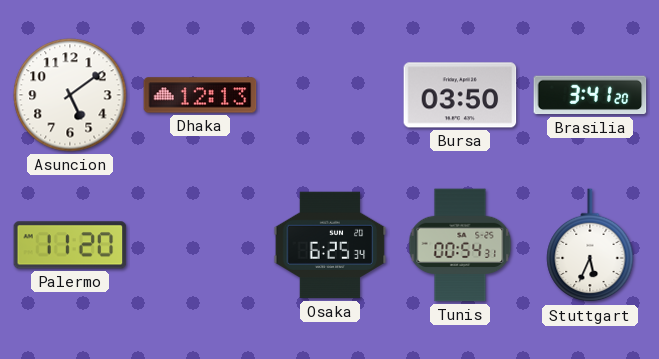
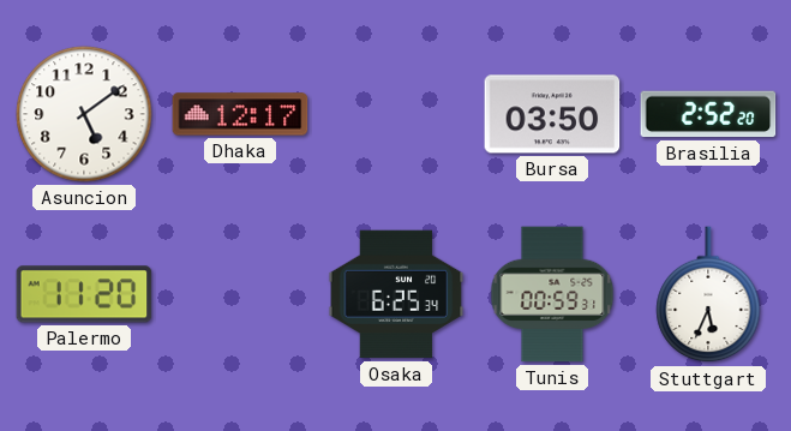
Dhaka: 12:13 -> 12:17
Brasilia: 3:41 -> 2:52
Tunis: 00:54 -> 00:59
